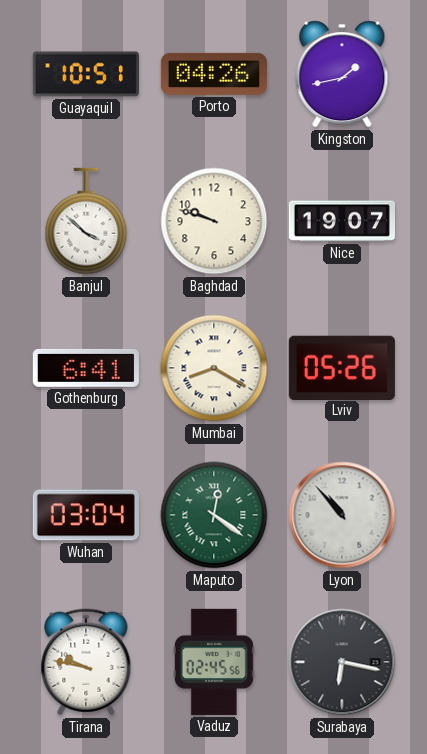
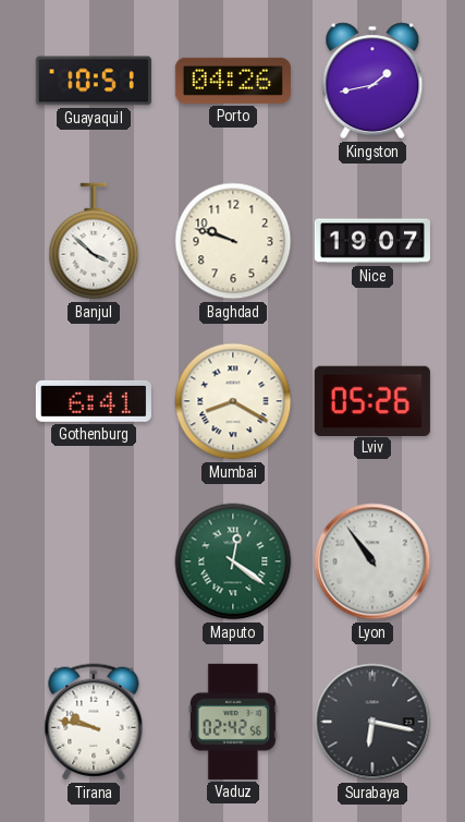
Wuhan: 03:04 -> none
Lyon: 10:53 -> 10:54
Vaduz: 02:45 -> 02:42
